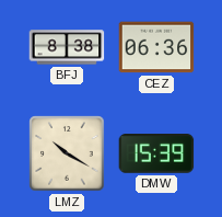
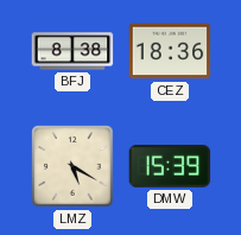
CEZ: 06:36 -> 18:36
LMZ: 10:20 -> 5:20
